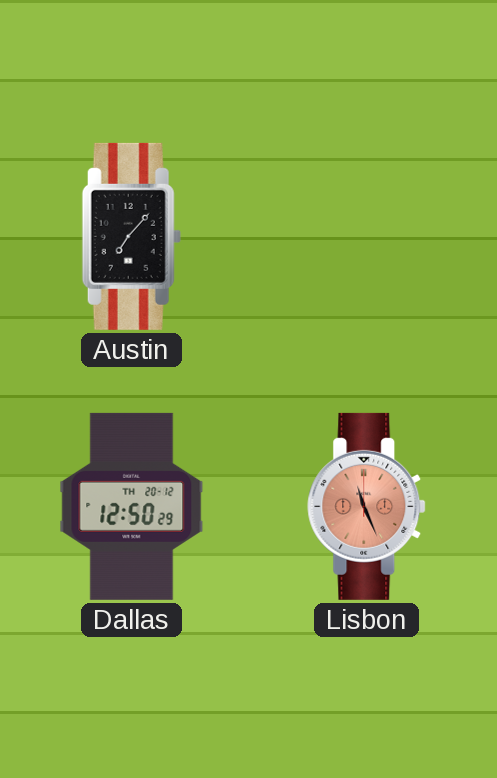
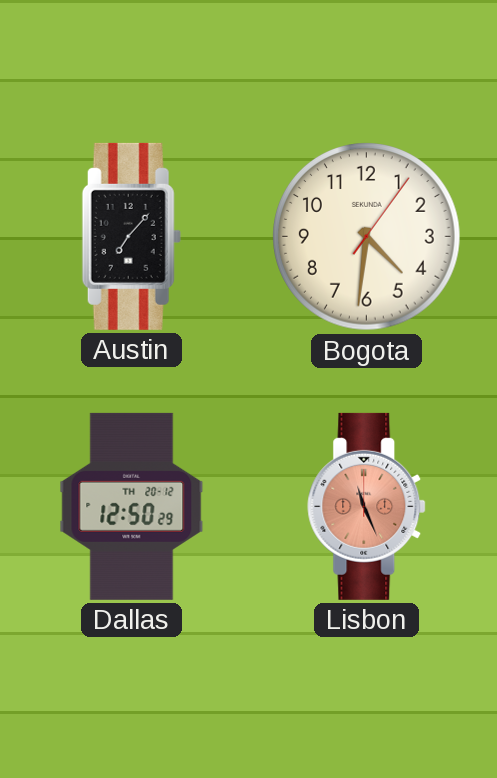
Bogota: none -> 4:31
